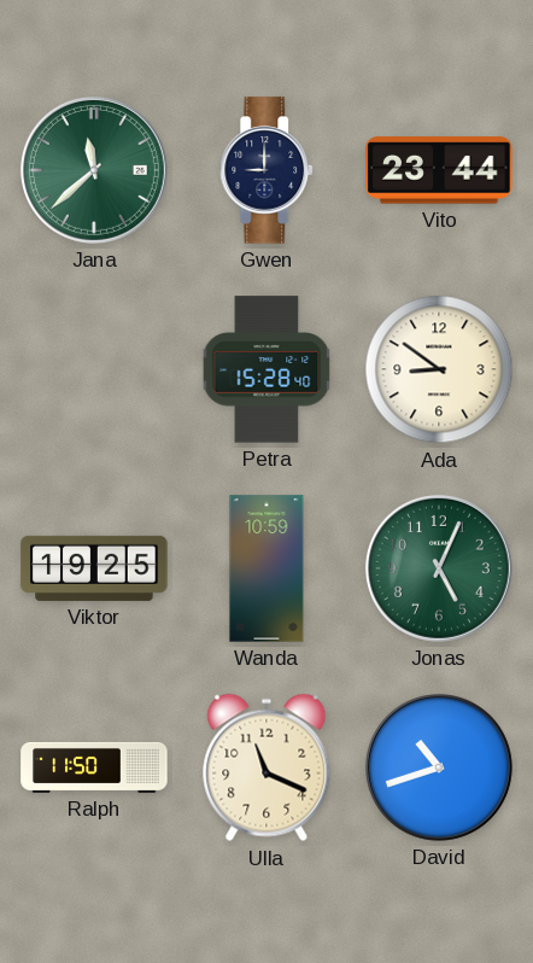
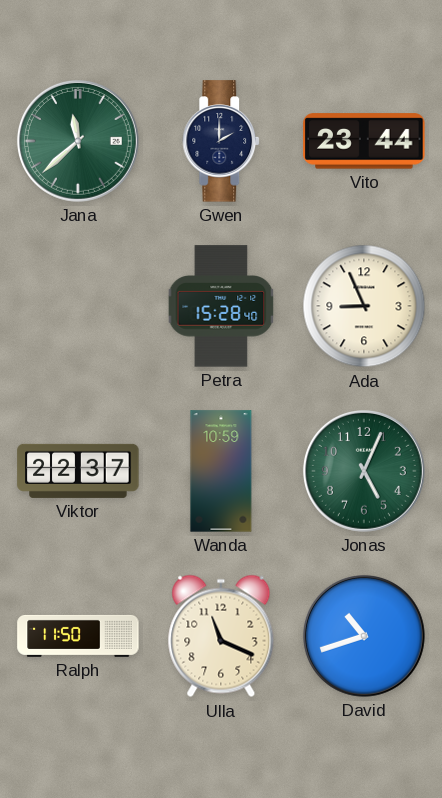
Gwen: 9:00 -> 2:00
Ada: 8:51 -> 8:56
Viktor: 19:25 -> 22:37
